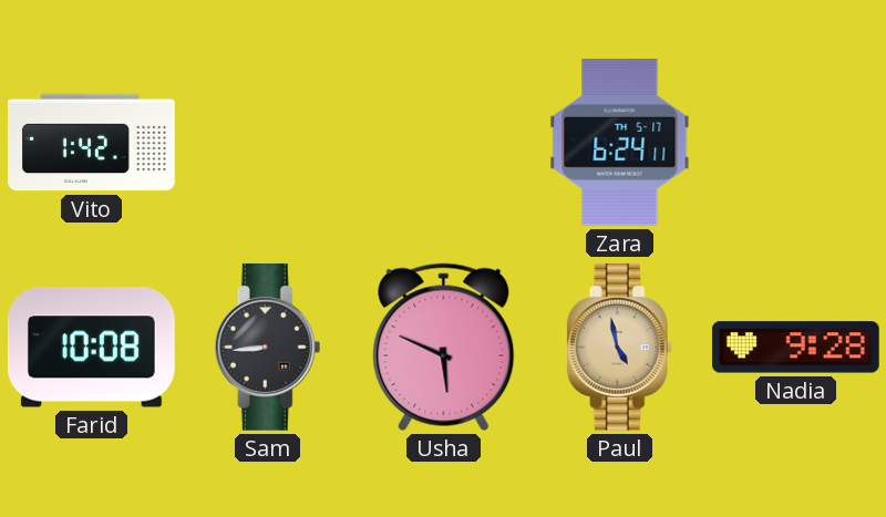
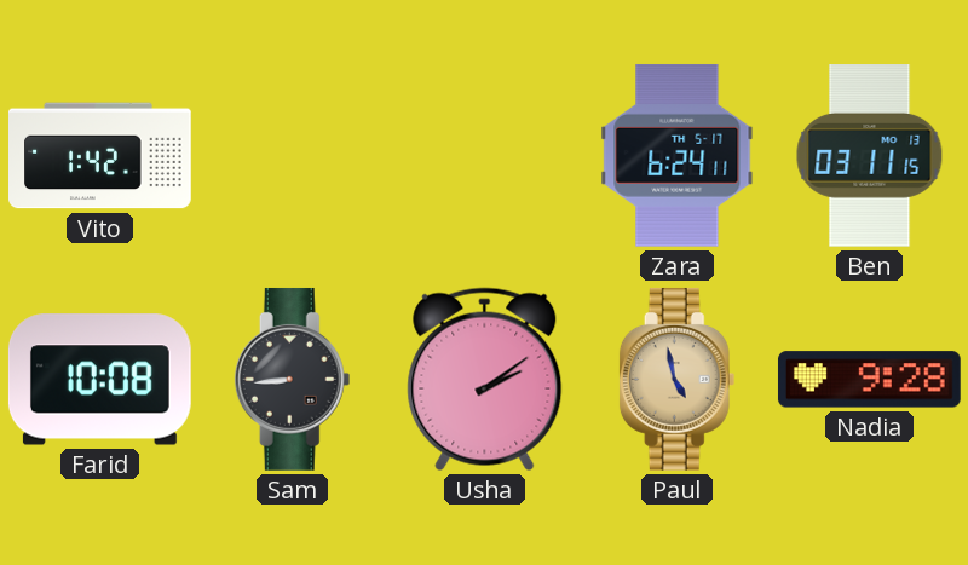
Ben: none -> 03:11
Usha: 5:49 -> 2:09
